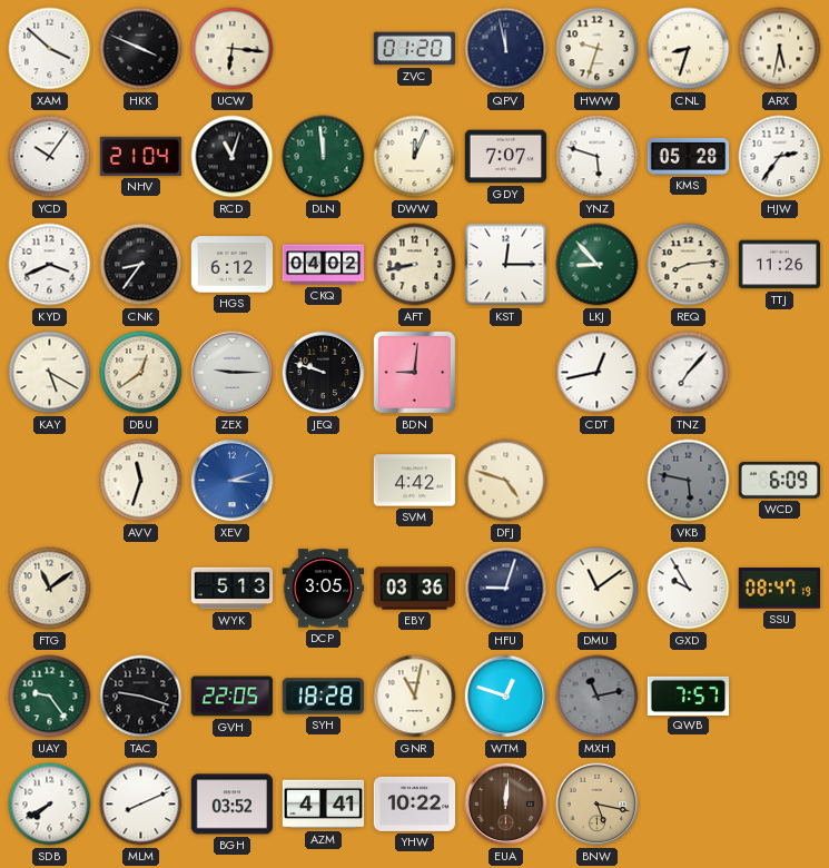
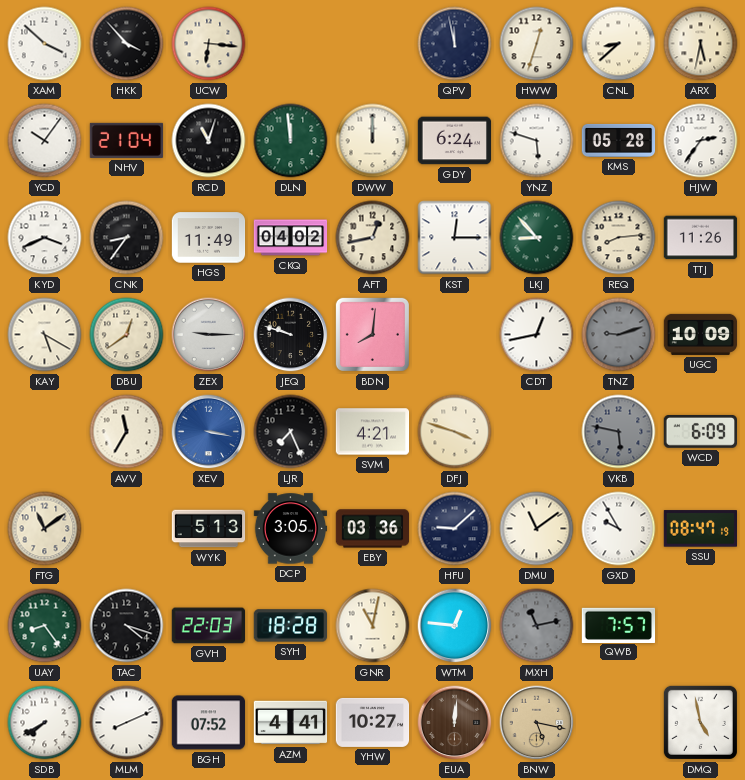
HKK: 3:49 -> 3:53
ZVC: 01:20 -> none
HWW: 9:33 -> 12:33
CNL: 8:33 -> 8:38
DWW: 12:04 -> 12:00
GDY: 7:07 -> 6:24
HGS: 6:12 -> 11:49
AFT: 8:43 -> 12:43
BDN: 9:01 -> 8:01
TNZ: 7:07 -> 9:12
TNZ dial: white -> grey
UGC: none -> 10:09
AVV: 11:33 -> 11:35
XEV: 3:12 -> 3:17
LJR: none -> 7:26
SVM: 4:42 -> 4:21
DFJ: 4:48 -> 3:48
HFU: 9:03 -> 9:08
UAY: 9:24 -> 8:24
TAC: 9:18 -> 4:18
GVH: 22:05 -> 22:03
WTM: 12:48 -> 12:46
BGH: 03:52 -> 07:52
YHW: 10:22 -> 10:27
DMQ: none -> 4:58
